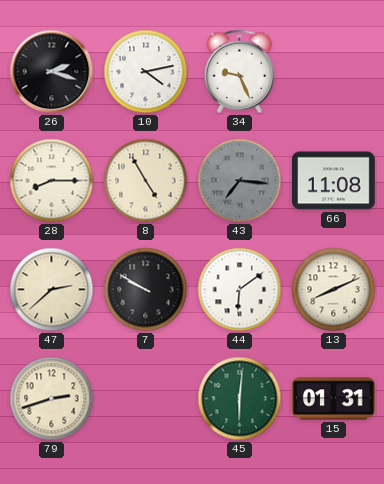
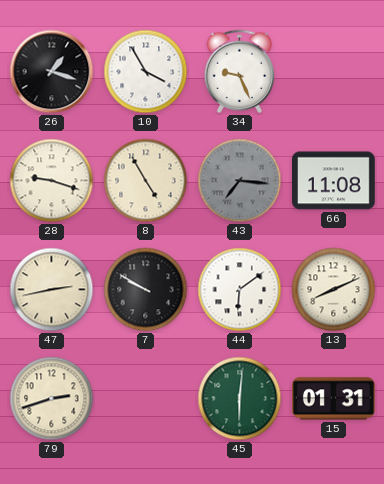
26: 2:18 -> 1:18
10: 4:13 -> 3:55
28: 8:15 -> 9:18
47: 2:38 -> 2:43
